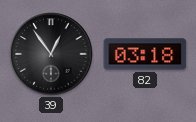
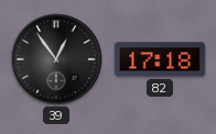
82: 03:18 -> 17:18
